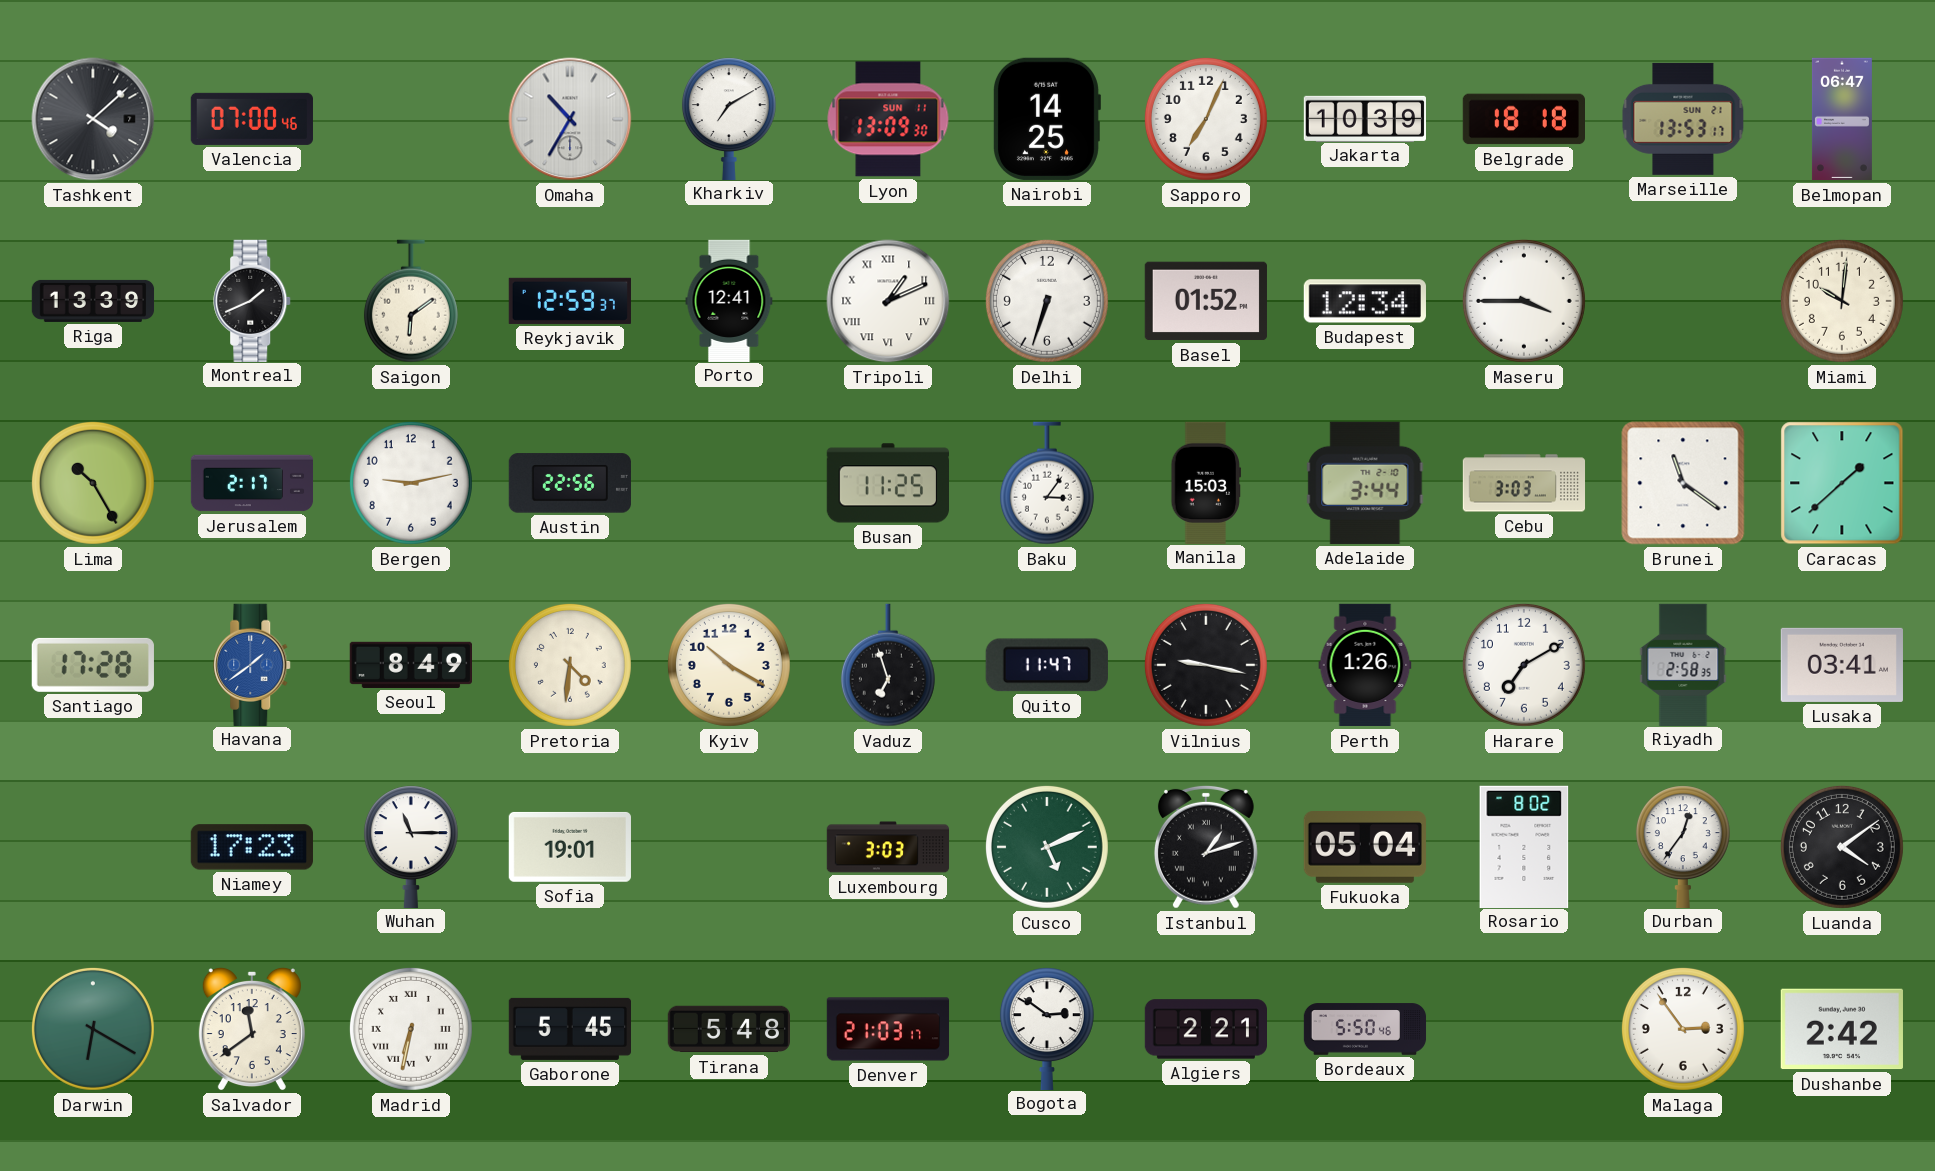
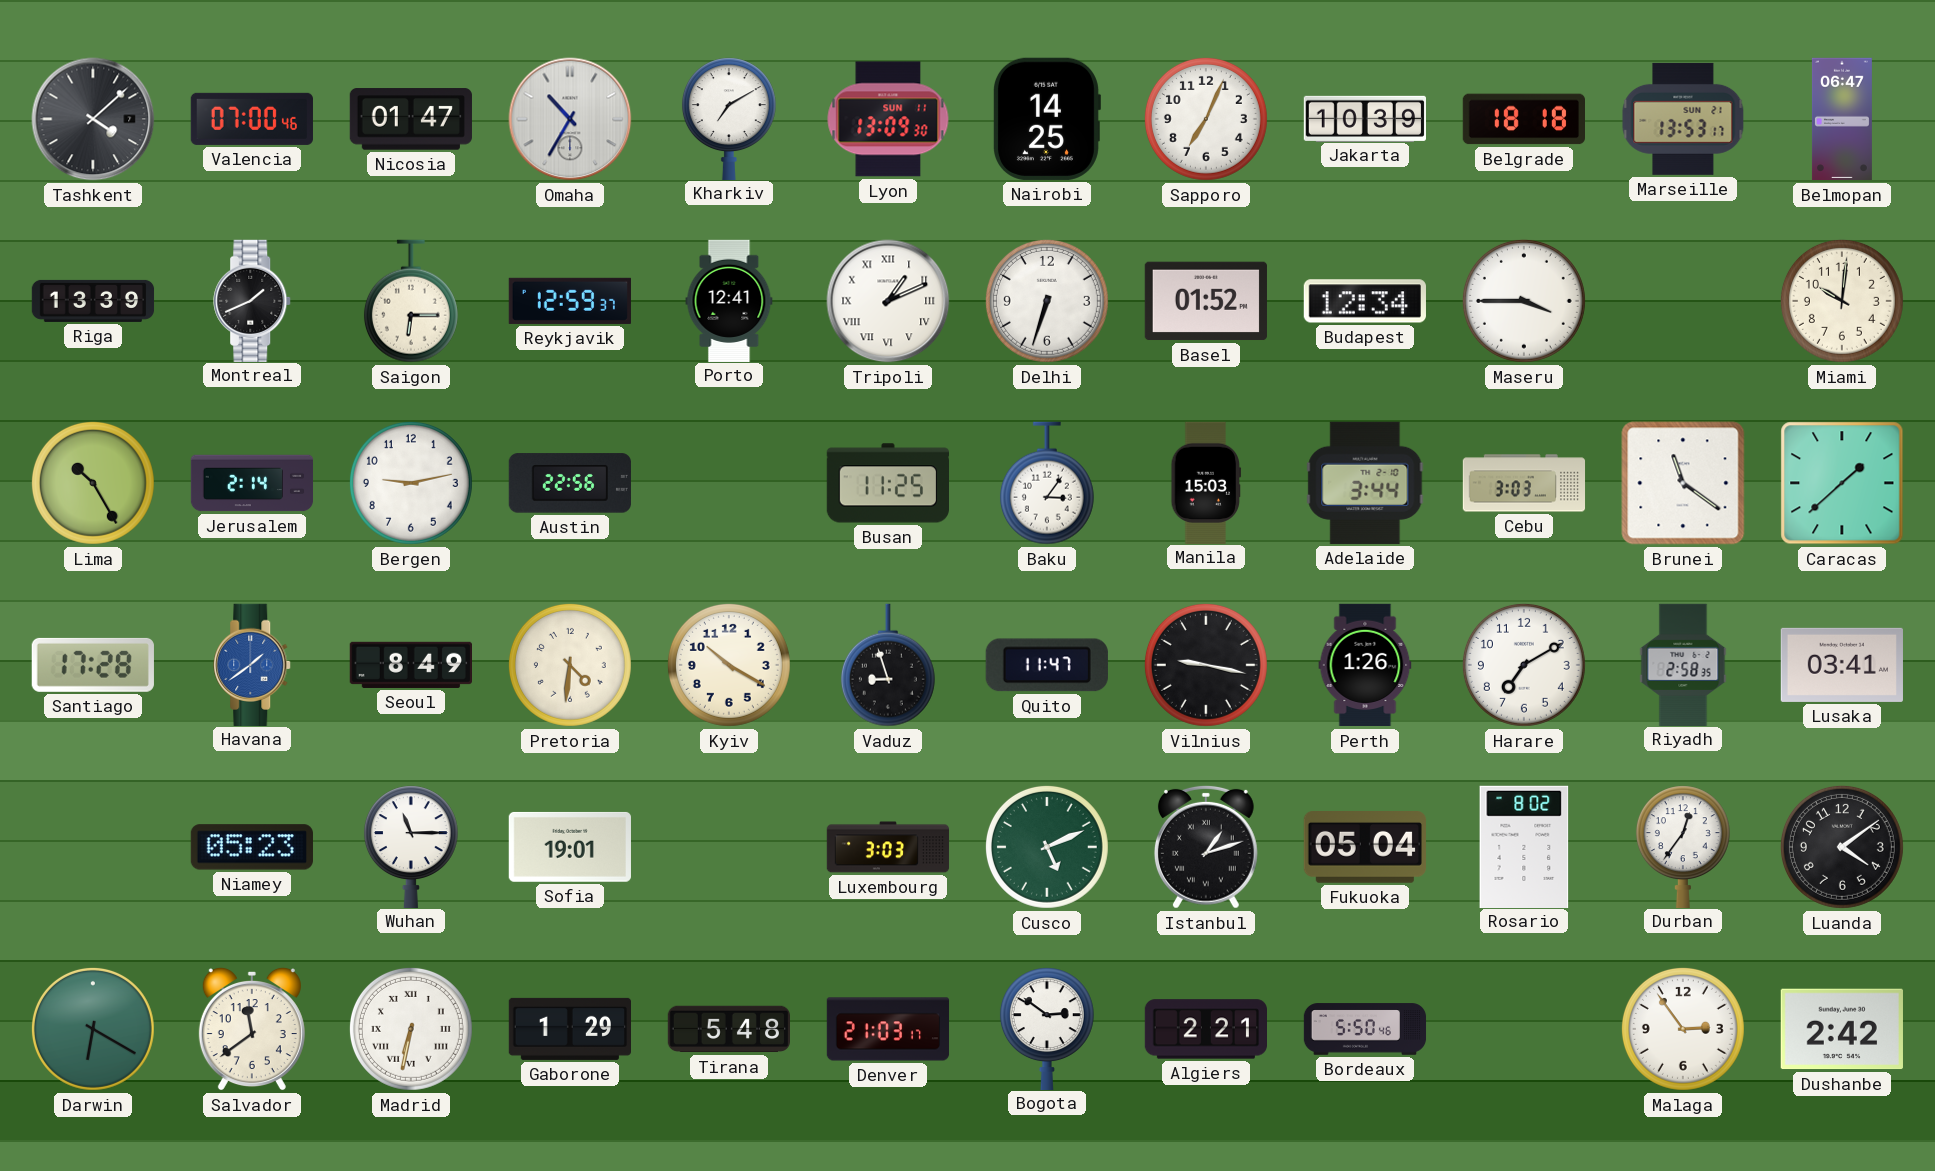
Nicosia: none -> 01:47
Saigon: 6:09 -> 6:15
Jerusalem: 2:17 -> 2:14
Vaduz: 6:57 -> 8:57
Niamey: 17:23 -> 05:23
Gaborone: 5:45 -> 1:29
